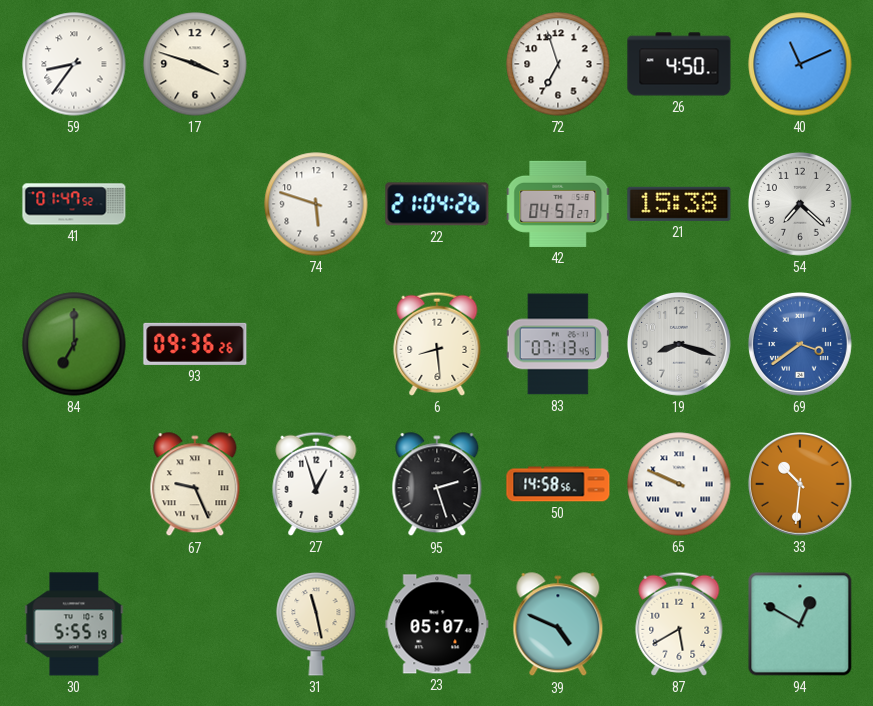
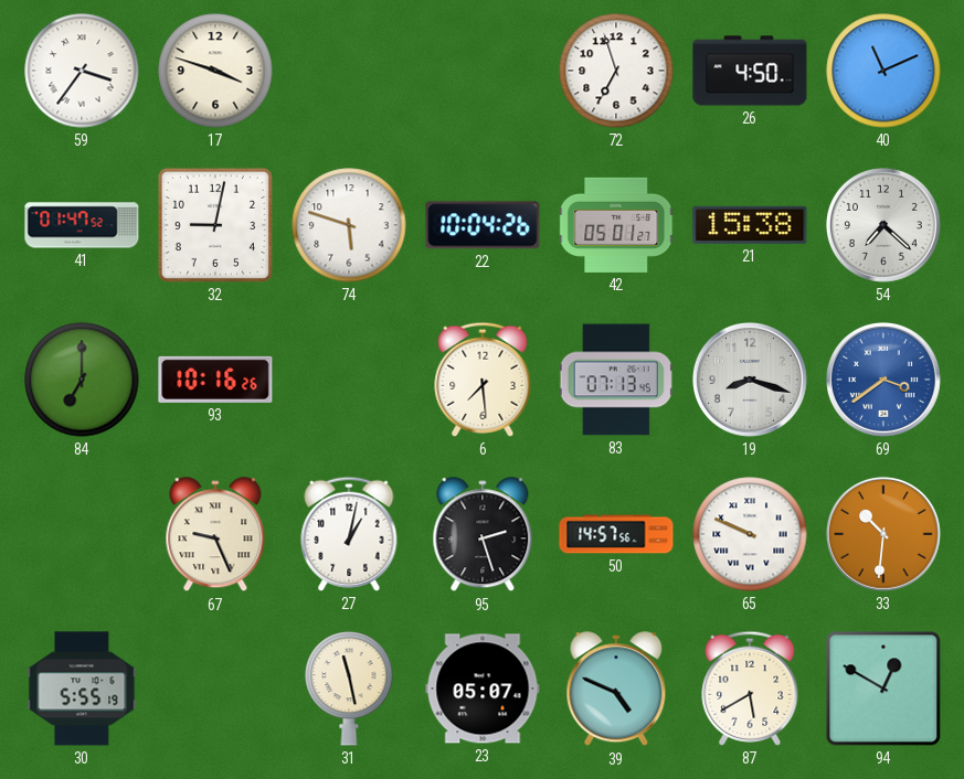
59: 8:36 -> 3:36
32: none -> 9:02
22: 21:04 -> 10:04
42: 04:57 -> 05:01
93: 09:36 -> 10:16
6: 8:29 -> 7:29
27: 12:57 -> 1:02
50: 14:58 -> 14:57
